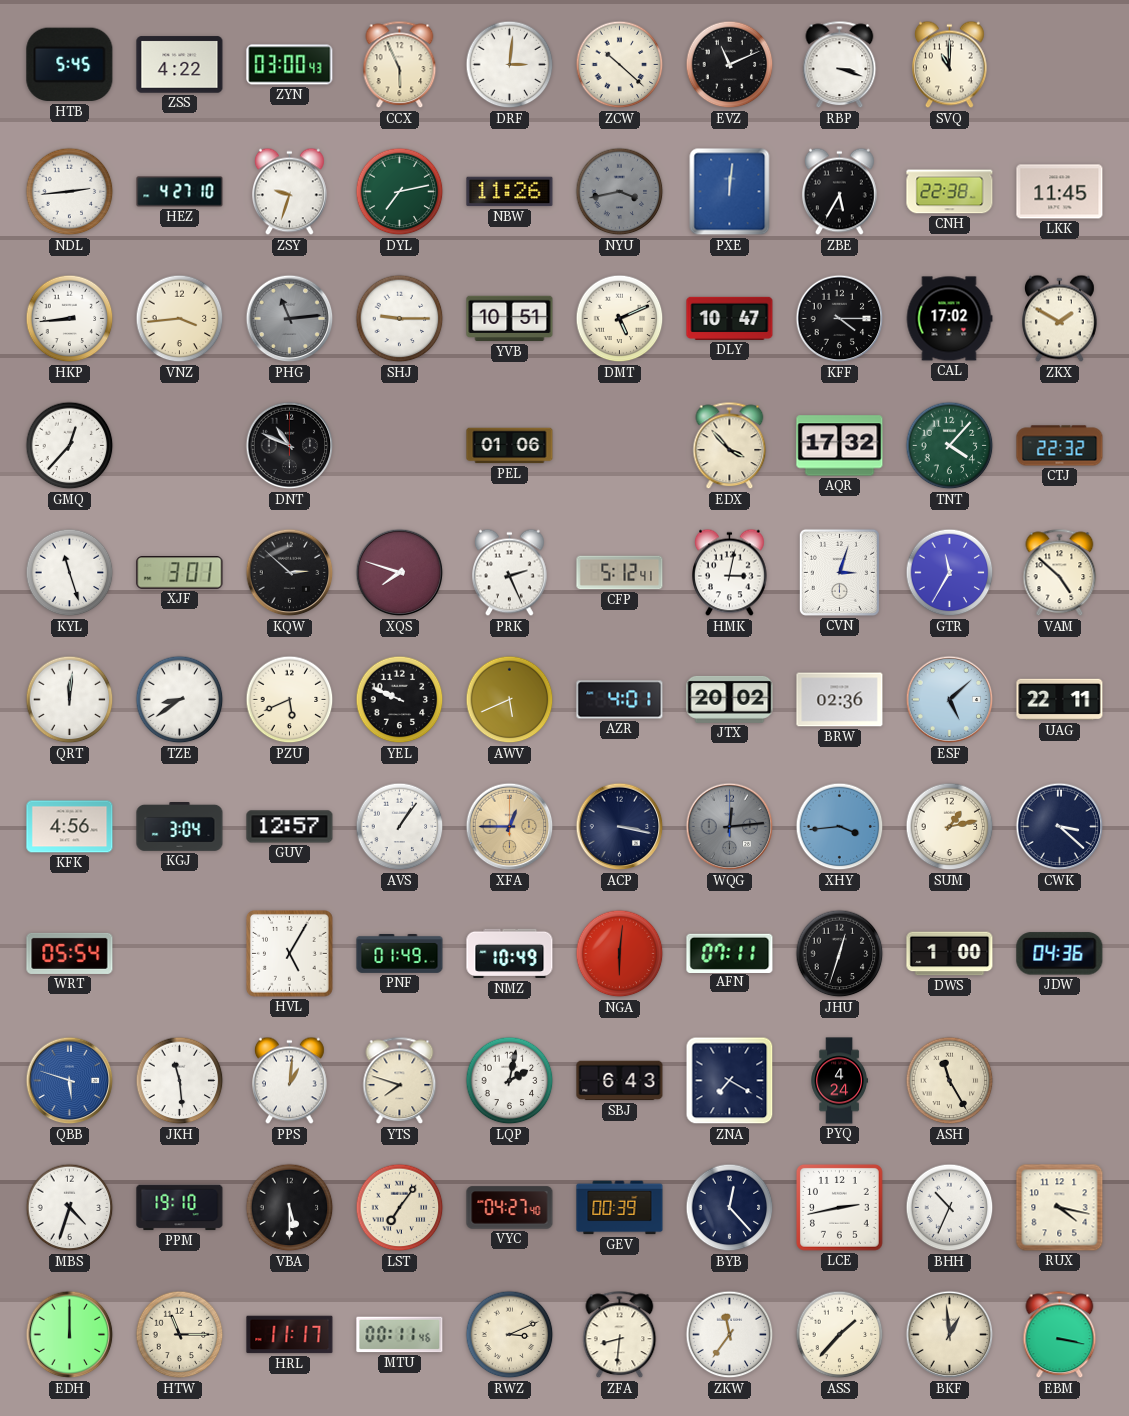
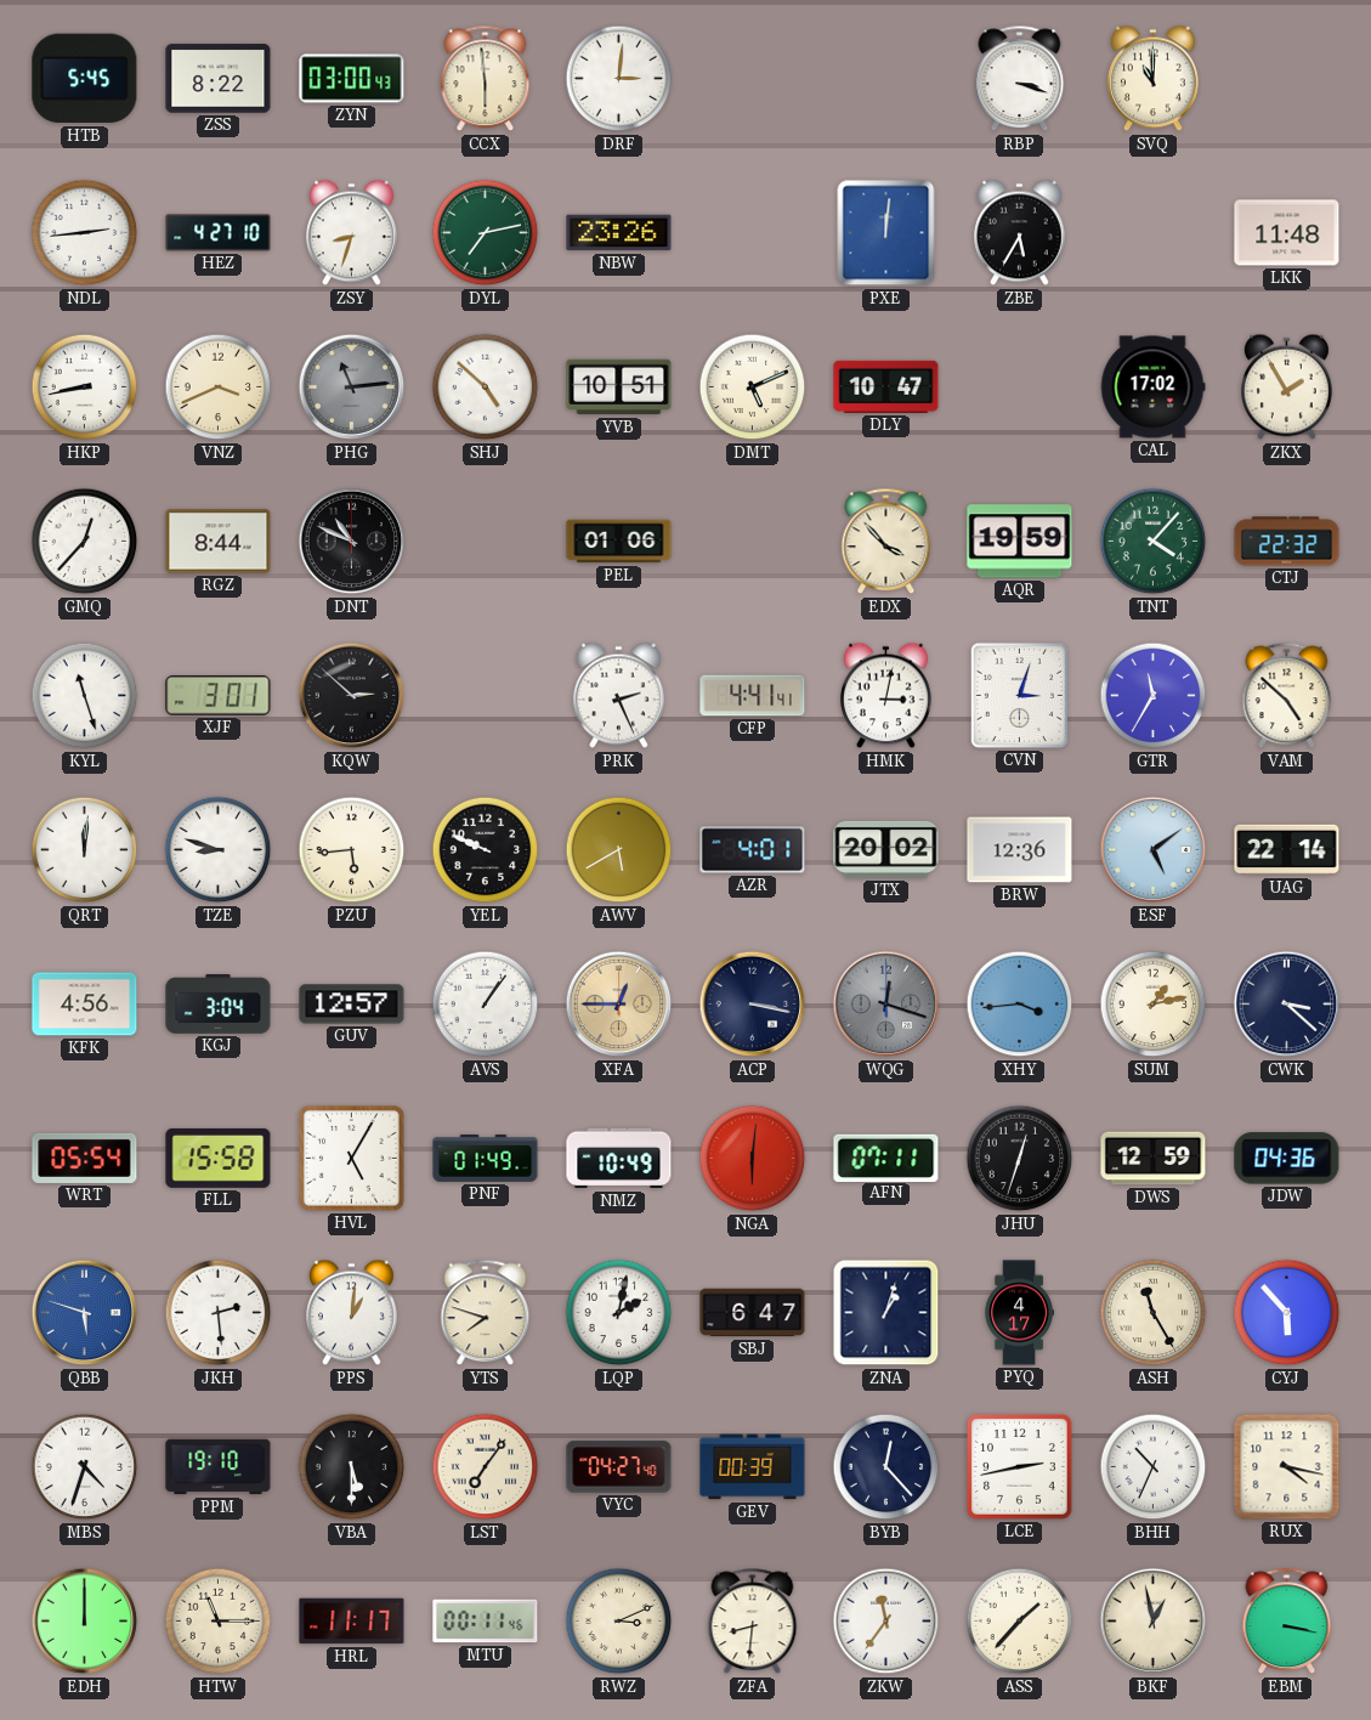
ZSS: 4:22 -> 8:22
CCX: 5:56 -> 5:59
ZCW: 10:22 -> none
EVZ: 11:11 -> none
ZSY: 9:33 -> 8:33
NBW: 11:26 -> 23:26
NYU: 3:43 -> none
CNH: 22:38 -> none
LKK: 11:45 -> 11:48
HKP: 8:44 -> 8:43
VNZ: 3:44 -> 3:41
SHJ: 9:15 -> 4:52
KFF: 4:15 -> none
ZKX: 1:50 -> 1:55
RGZ: none -> 8:44
AQR: 17:32 -> 19:59
XQS: 7:48 -> none
CFP: 5:12 -> 4:41
TZE: 8:39 -> 8:48
PZU: 5:41 -> 5:44
AWV: 5:41 -> 5:40
BRW: 02:36 -> 12:36
ESF: 5:08 -> 5:09
UAG: 22:11 -> 22:14
WQG: 12:14 -> 12:18
FLL: none -> 15:58
DWS: 1:00 -> 12:59
JKH: 11:29 -> 2:29
SBJ: 6:43 -> 6:47
ZNA: 7:20 -> 1:03
PYQ: 4:24 -> 4:17
CYJ: none -> 5:53
BKF: 12:59 -> 12:58
